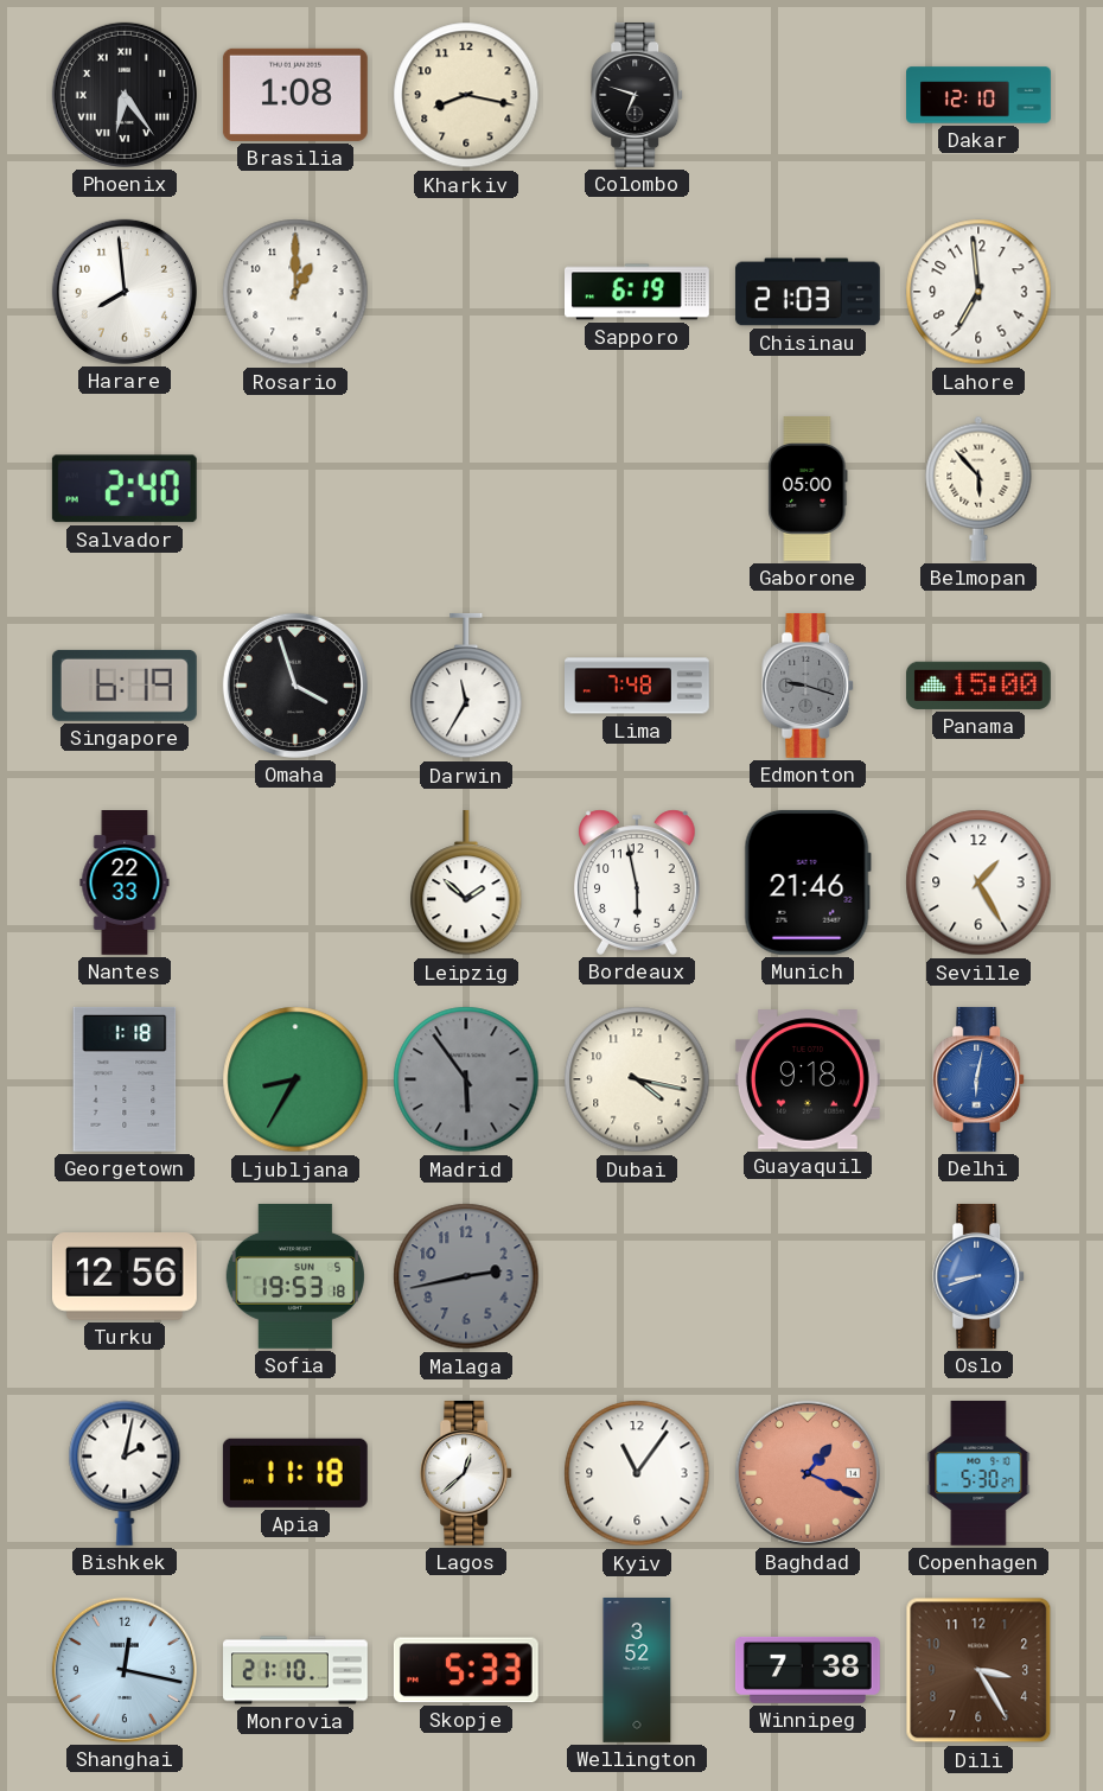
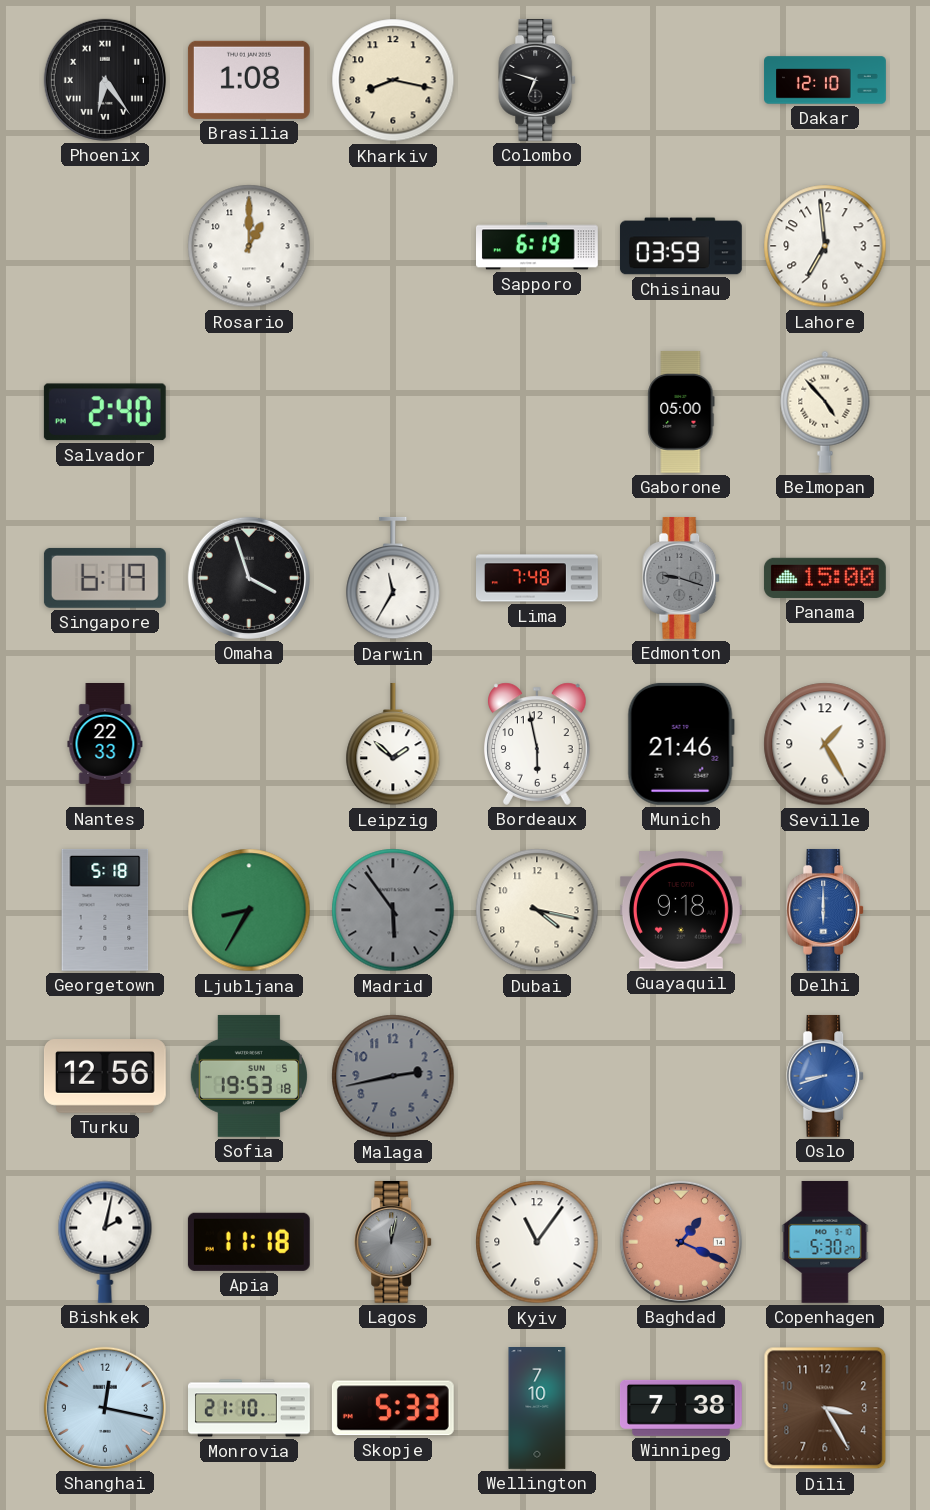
Harare: 7:59 -> none
Chisinau: 21:03 -> 03:59
Belmopan: 5:53 -> 4:53
Georgetown: 1:18 -> 5:18
Delhi: 6:02 -> 6:00
Lagos: 12:38 -> 12:02
Lagos dial: white -> grey
Wellington: 3:52 -> 7:10
